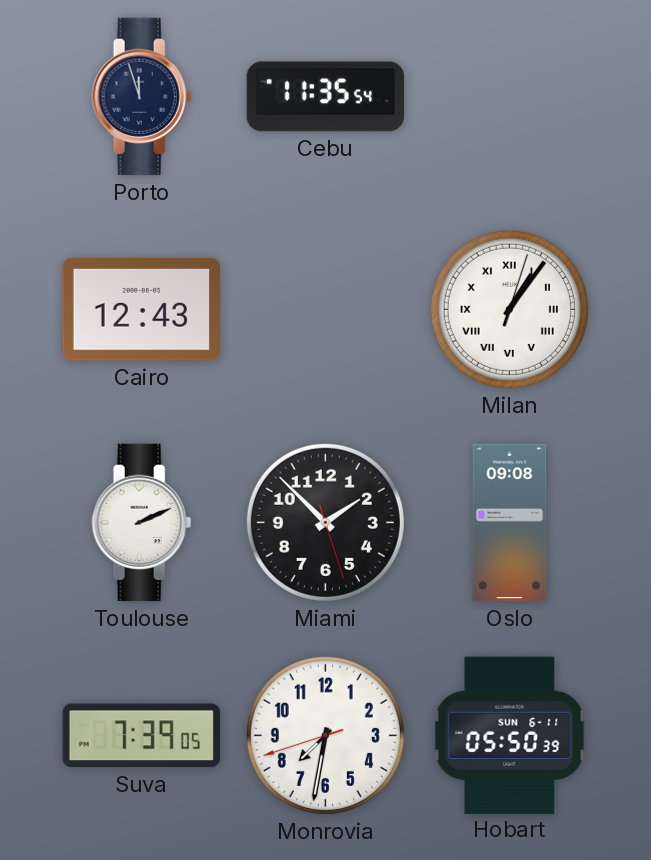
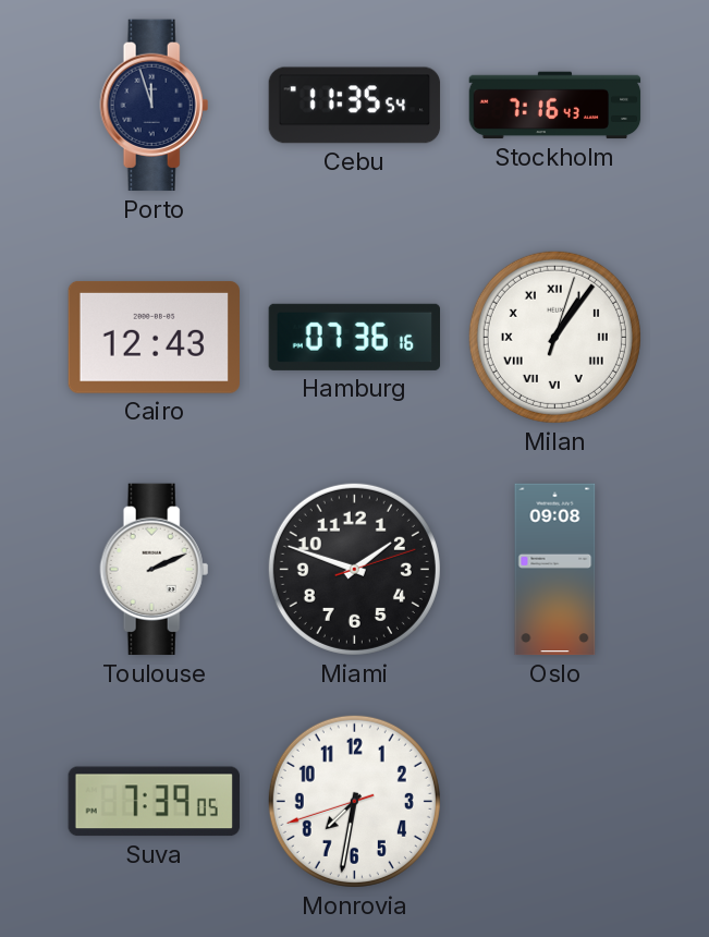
Stockholm: none -> 7:16
Hamburg: none -> 07:36
Miami: 1:52 -> 1:48
Hobart: 05:50 -> none
